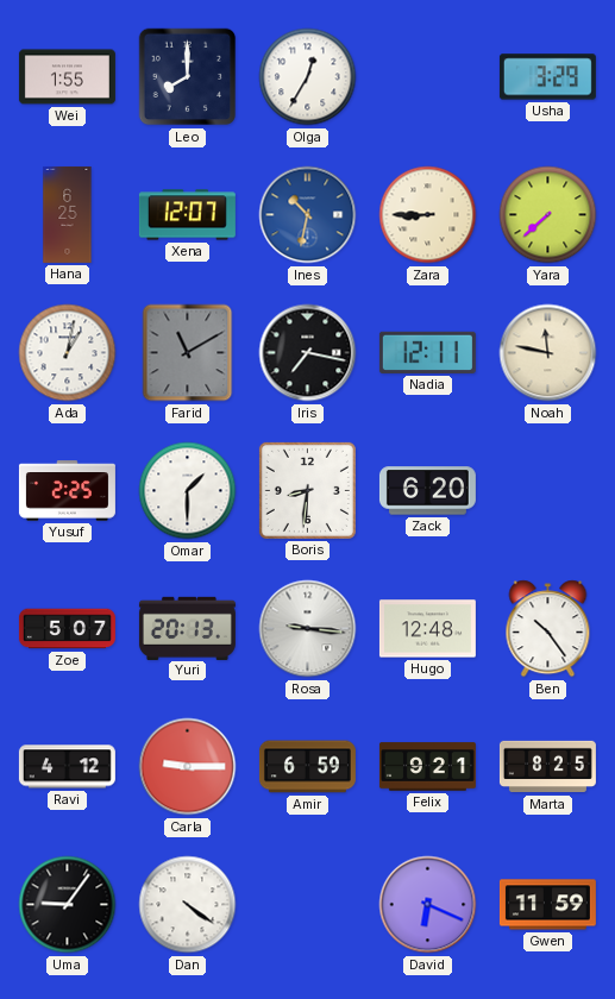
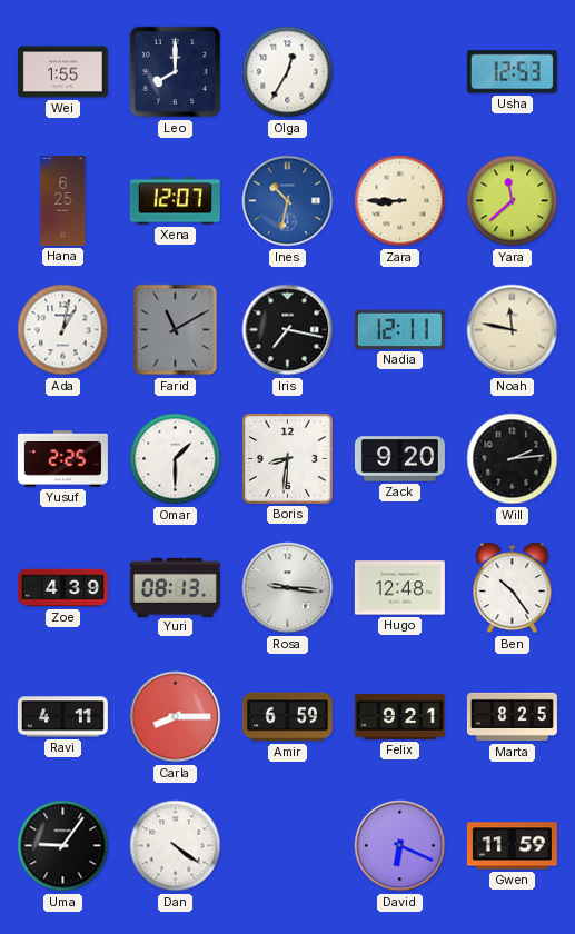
Usha: 3:29 -> 12:53
Yara: 7:38 -> 11:38
Zack: 6:20 -> 9:20
Will: none -> 2:14
Zoe: 5:07 -> 4:39
Yuri: 20:13 -> 08:13
Ravi: 4:12 -> 4:11
Carla: 9:15 -> 8:15
